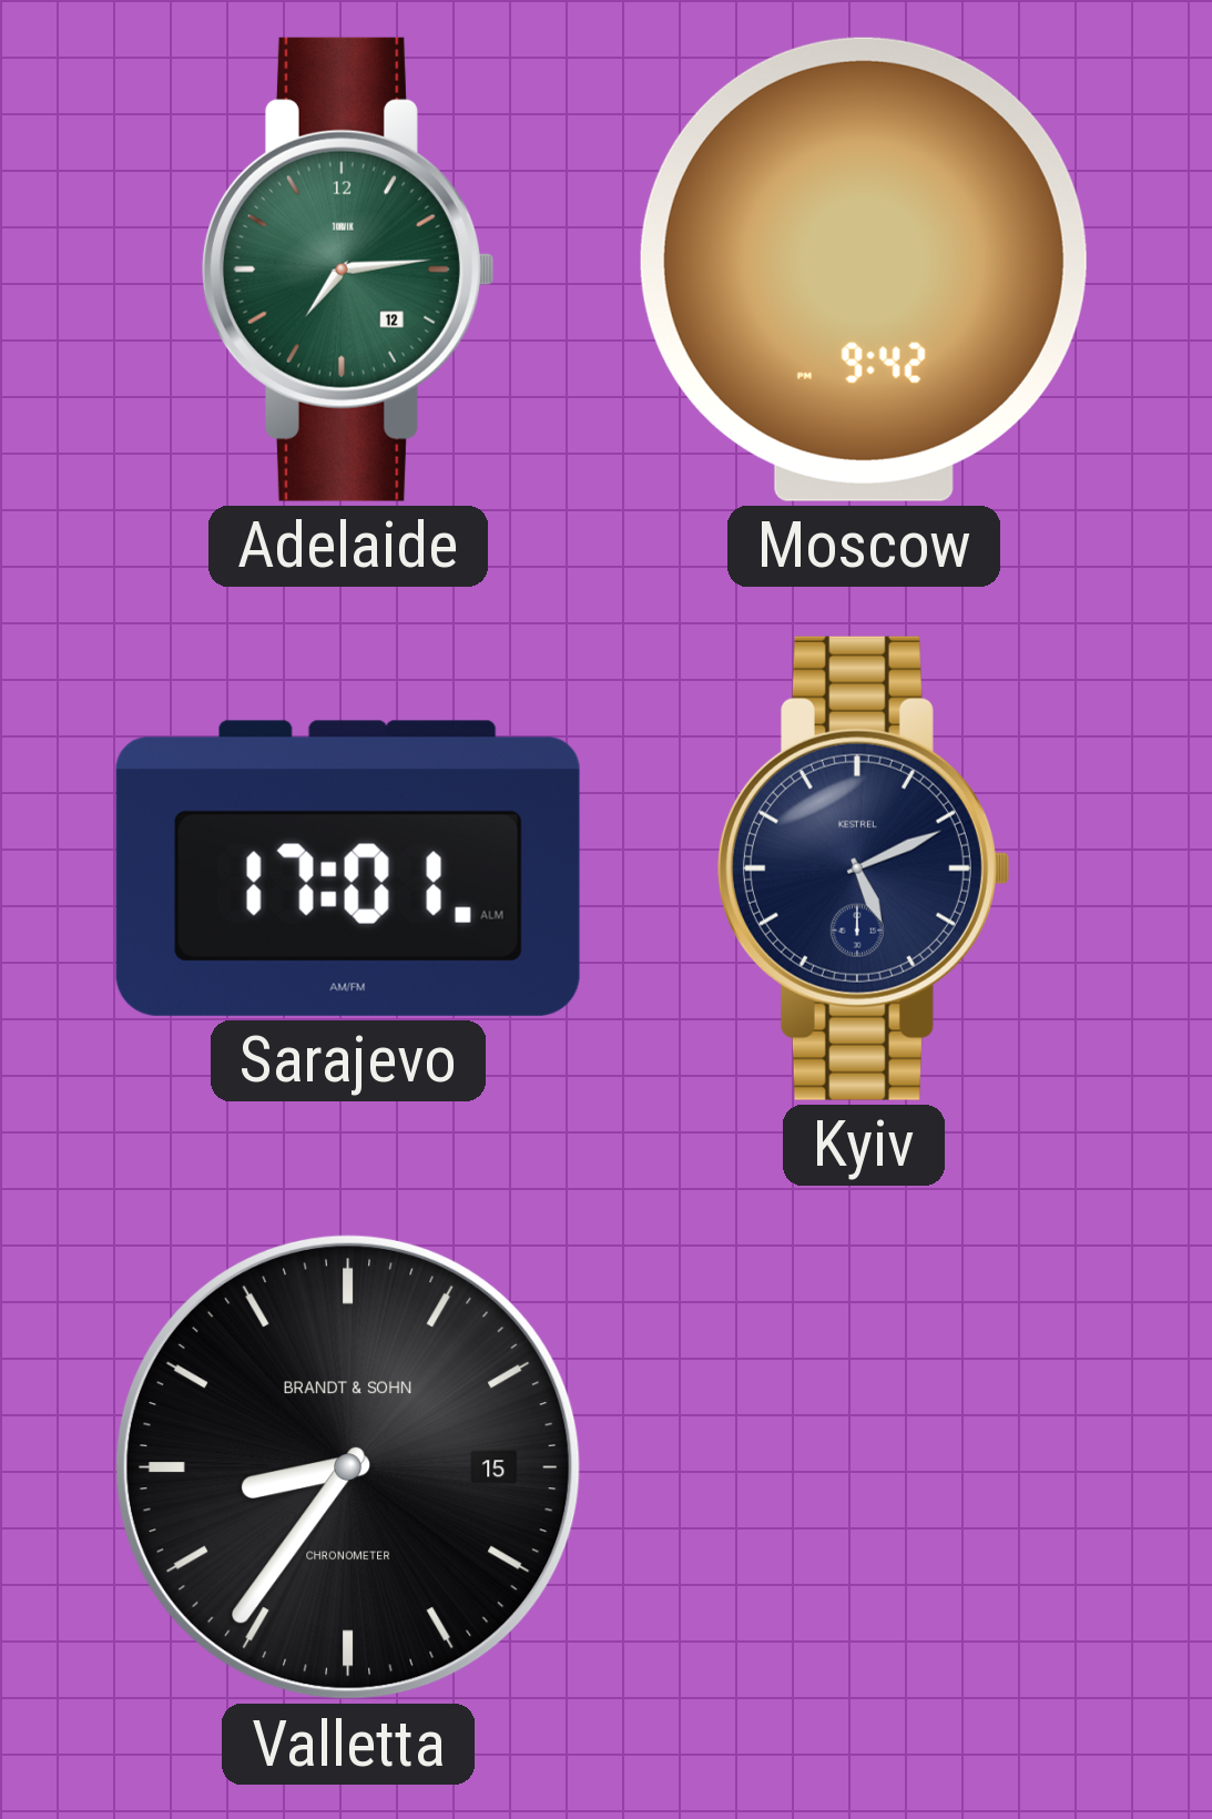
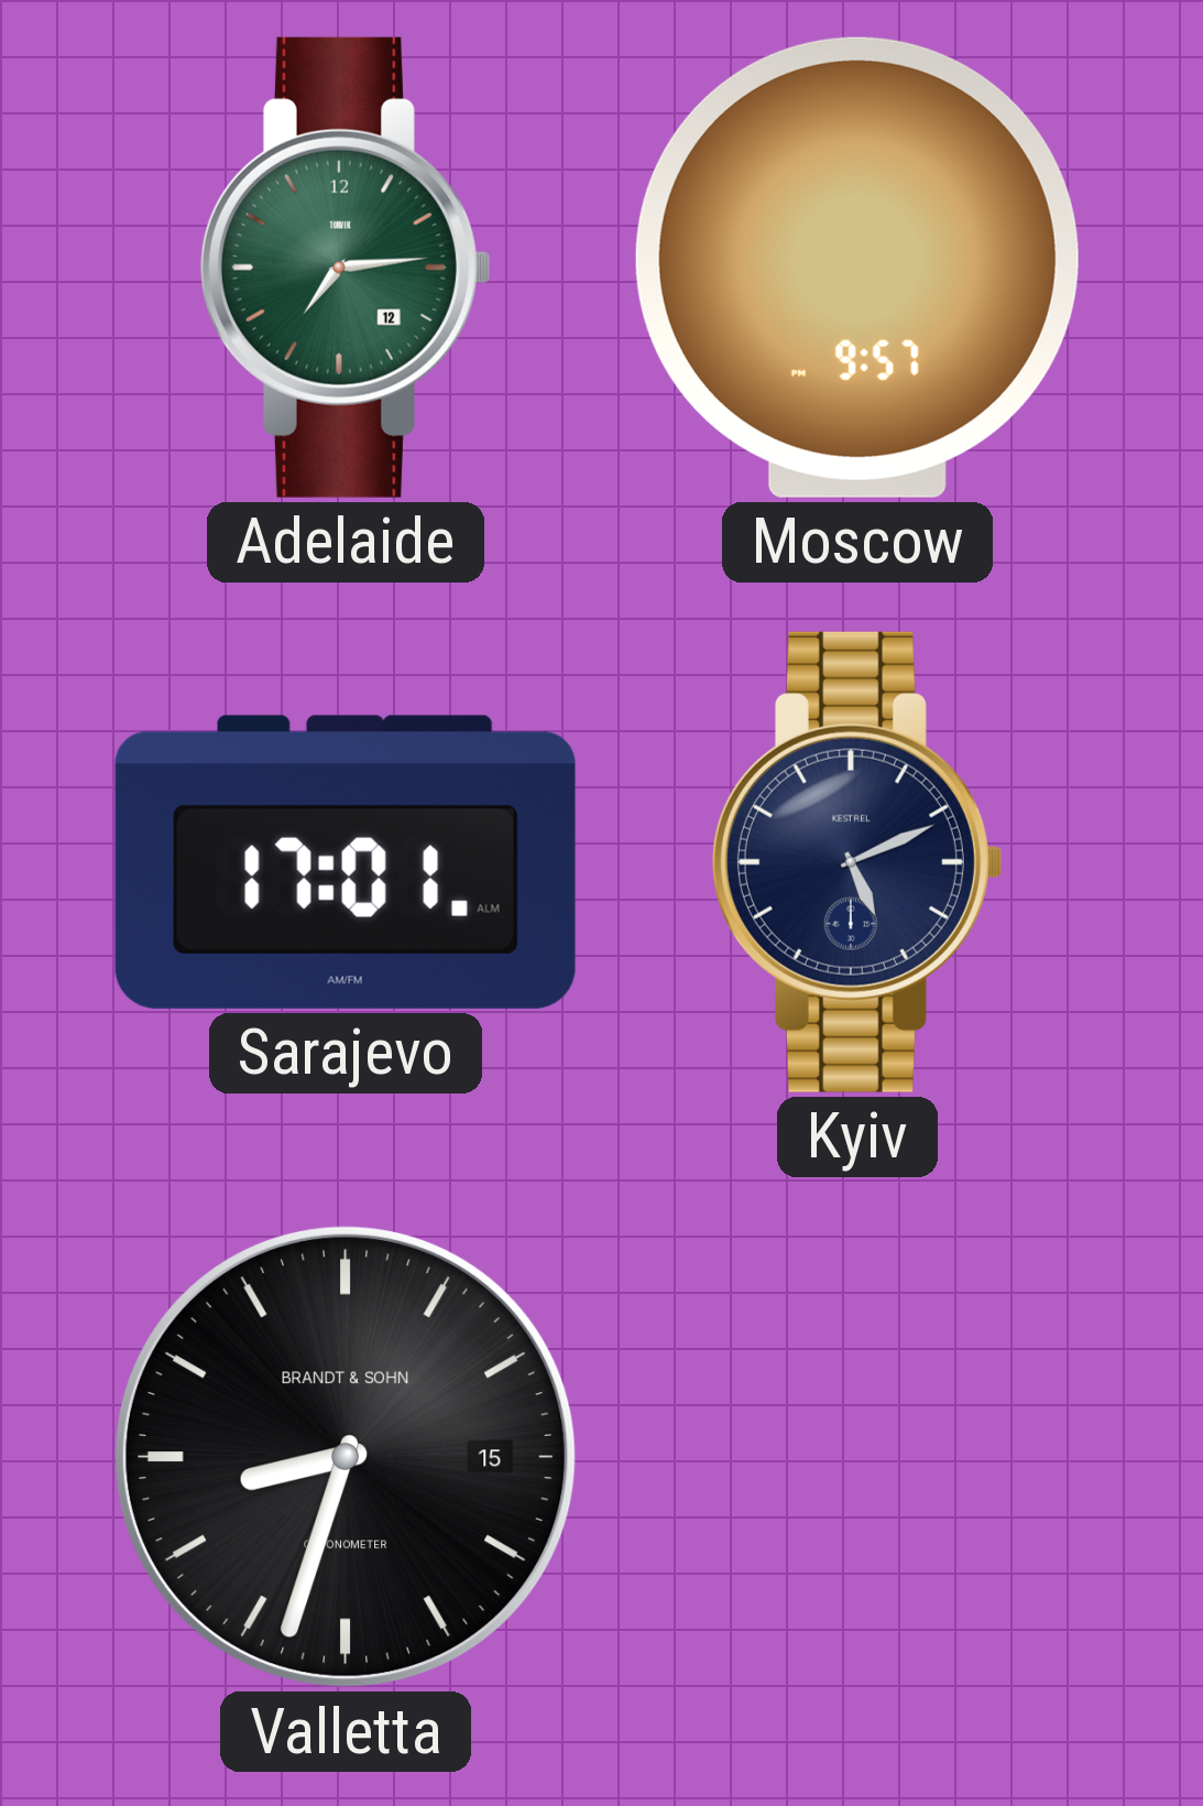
Moscow: 9:42 -> 9:57
Valletta: 8:36 -> 8:33
